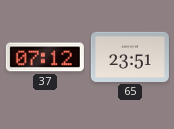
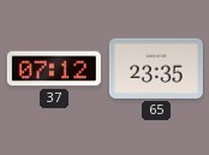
65: 23:51 -> 23:35
